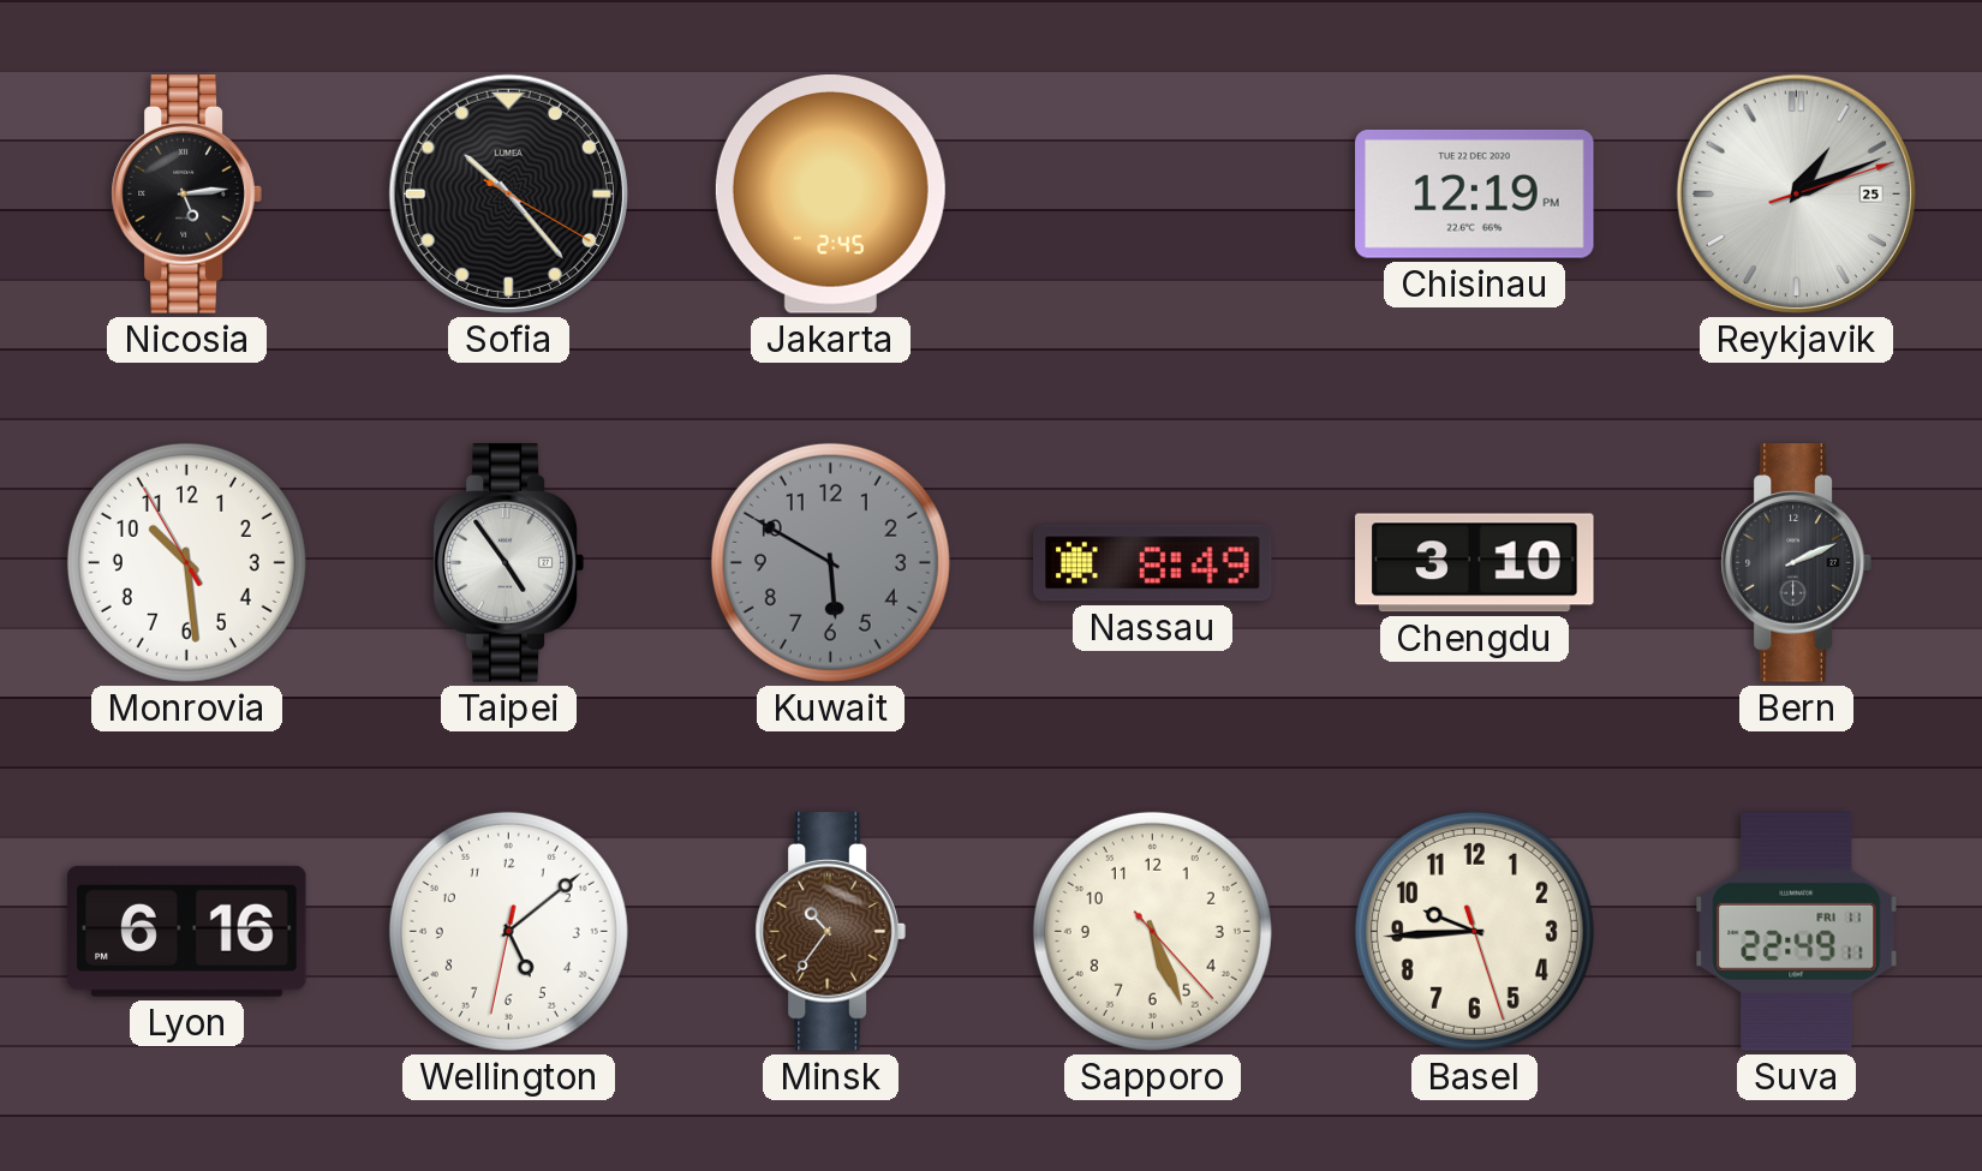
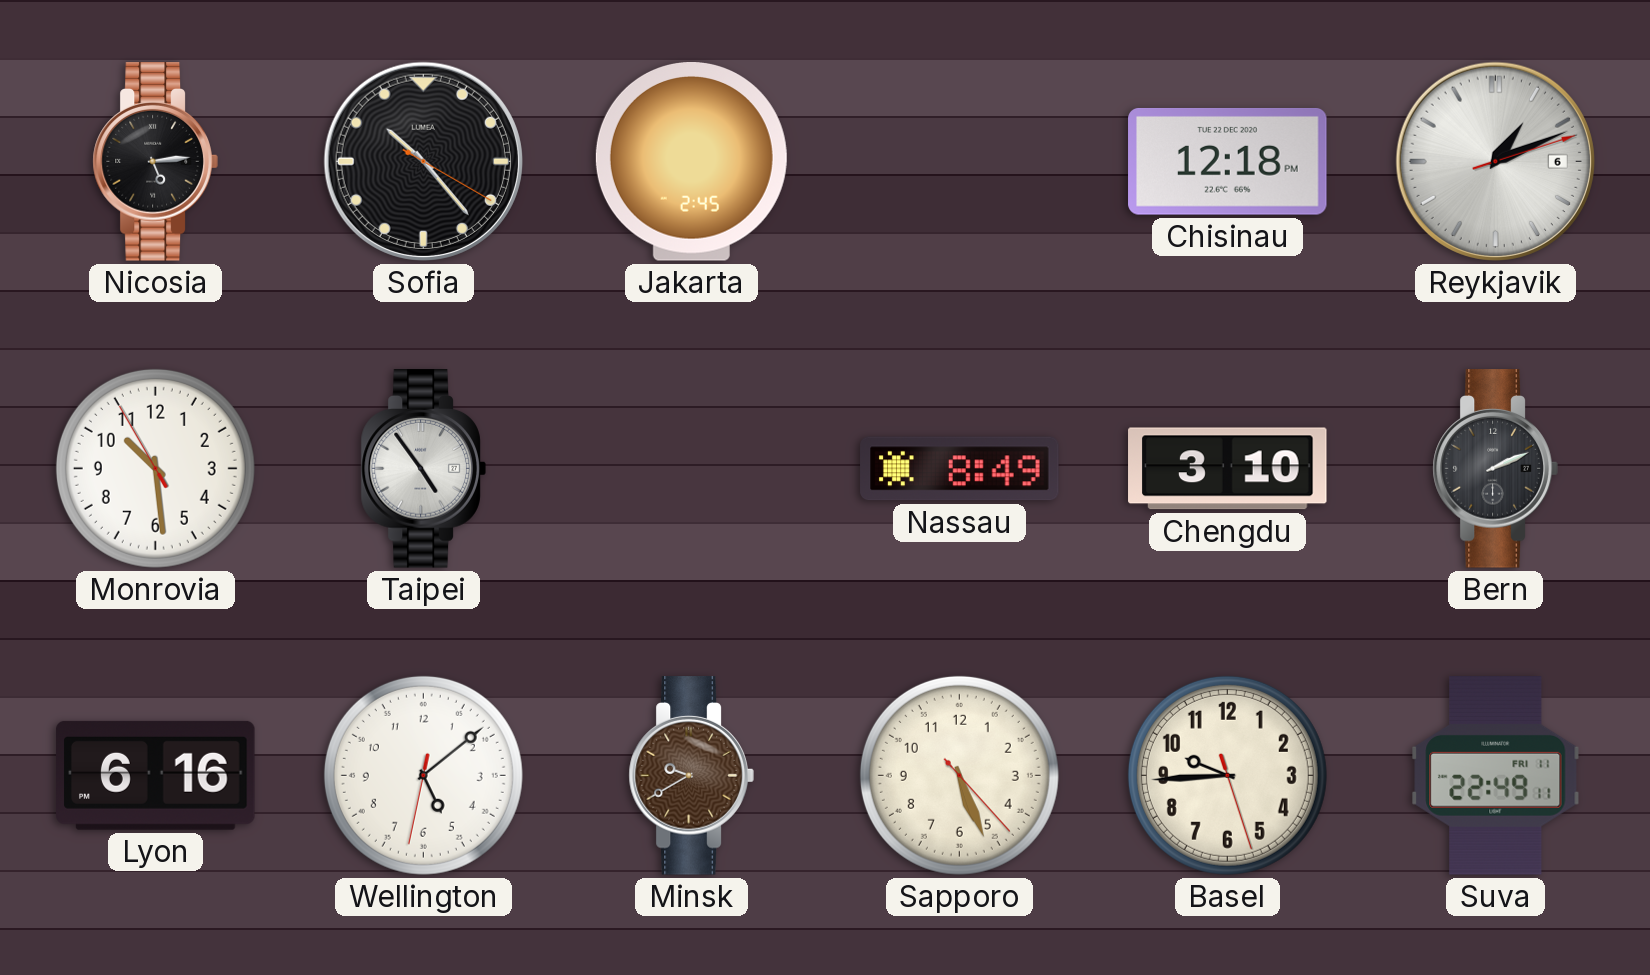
Chisinau: 12:19 -> 12:18
Reykjavik date: 25 -> 6
Kuwait: 5:50 -> none
Minsk: 10:36 -> 9:40
